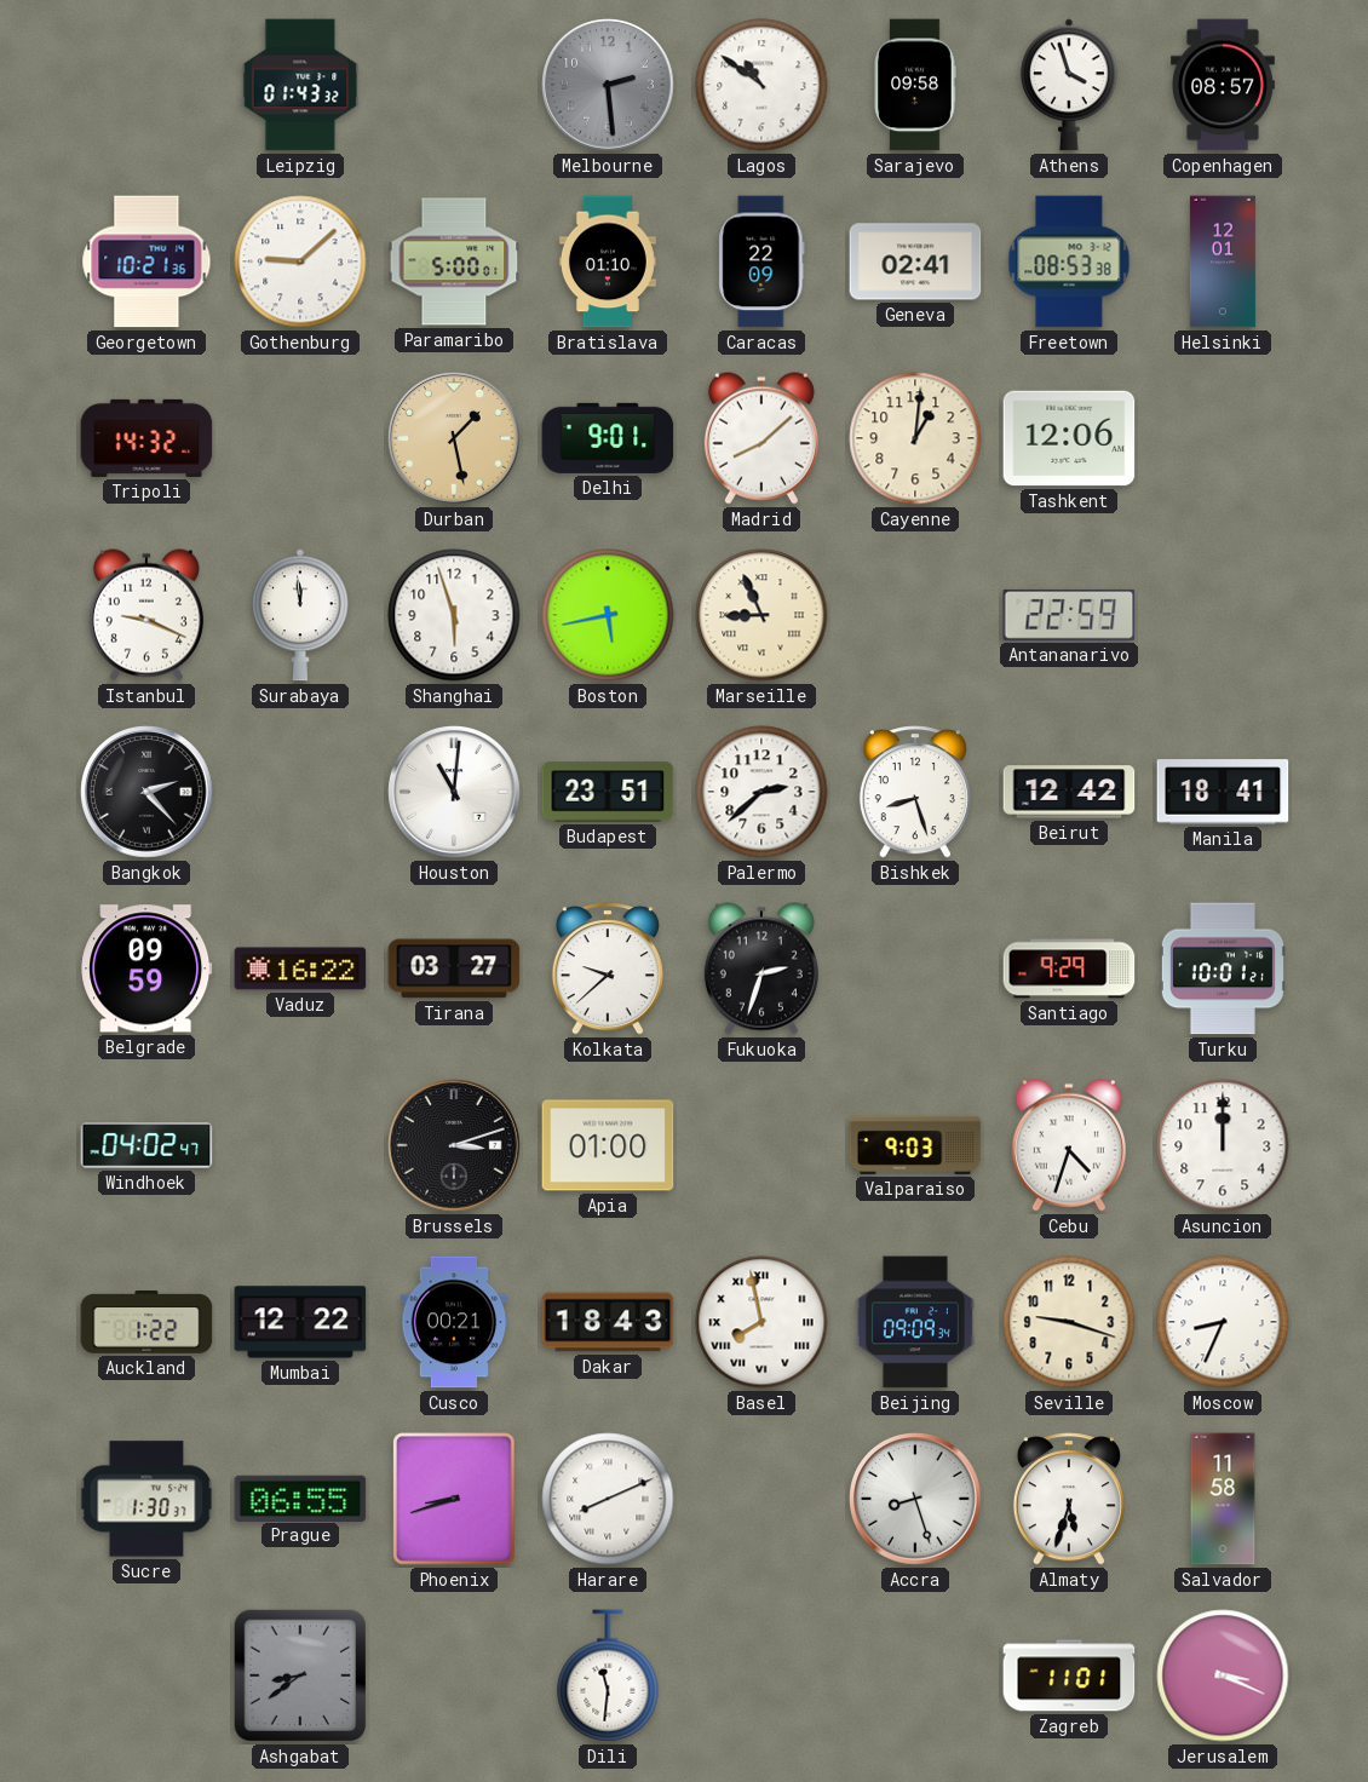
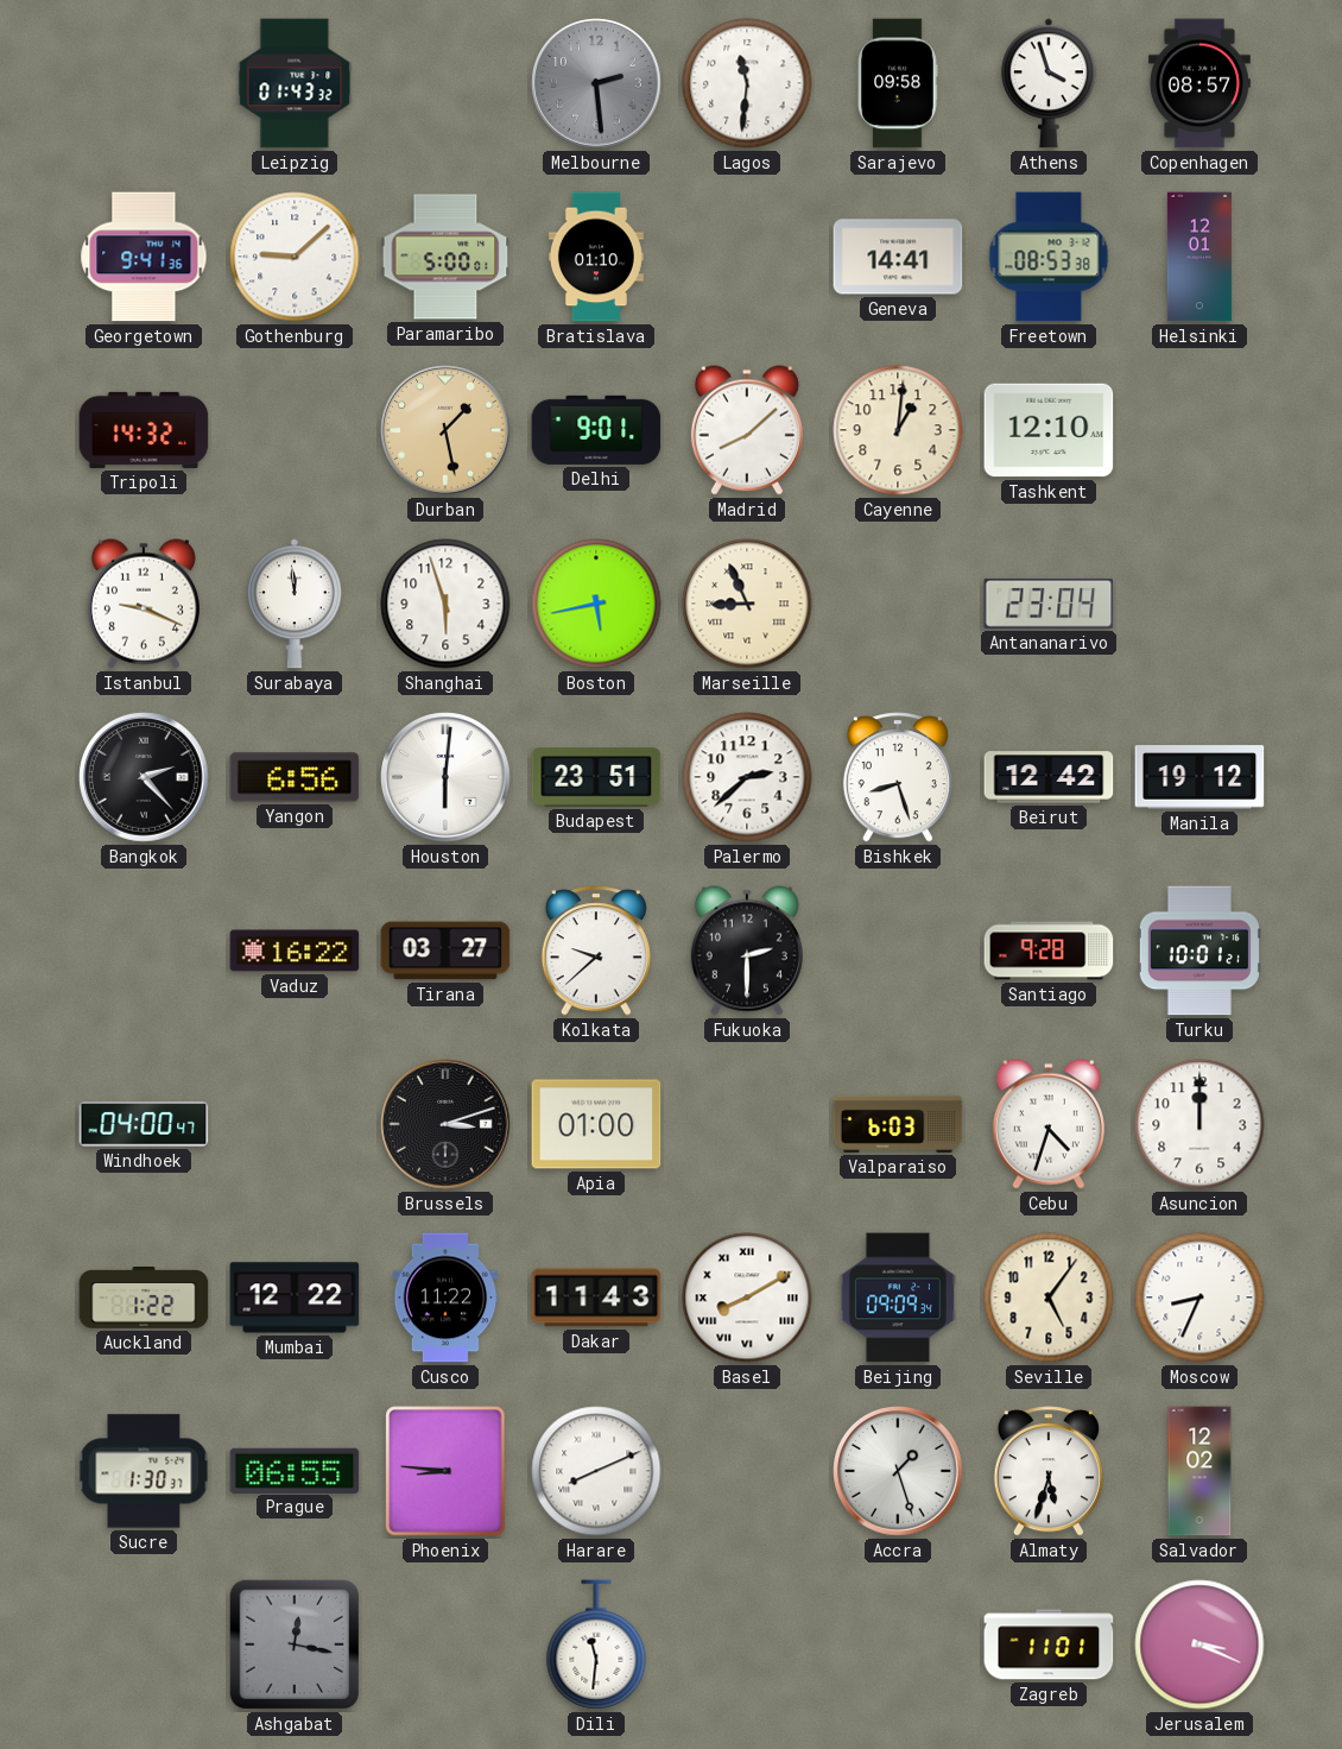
Lagos: 10:51 -> 11:31
Georgetown: 10:21 -> 9:41
Caracas: 22:09 -> none
Geneva: 02:41 -> 14:41
Tashkent: 12:06 -> 12:10
Antananarivo: 22:59 -> 23:04
Yangon: none -> 6:56
Houston: 11:01 -> 6:01
Manila: 18:41 -> 19:12
Belgrade: 09:59 -> none
Fukuoka: 2:33 -> 2:30
Santiago: 9:29 -> 9:28
Windhoek: 04:02 -> 04:00
Valparaiso: 9:03 -> 6:03
Cusco: 00:21 -> 11:22
Dakar: 18:43 -> 11:43
Basel: 7:58 -> 8:10
Seville: 9:18 -> 5:06
Phoenix: 8:42 -> 8:46
Accra: 8:27 -> 1:27
Salvador: 11:58 -> 12:02
Ashgabat: 8:39 -> 12:17
